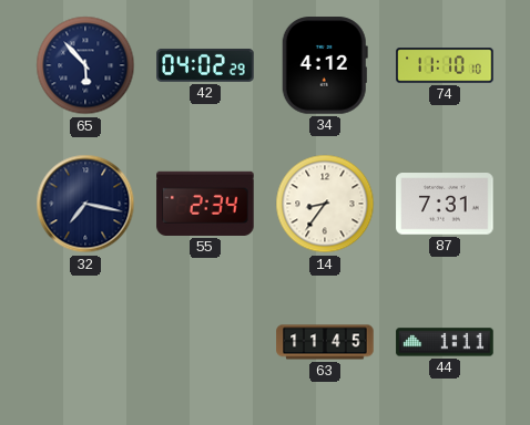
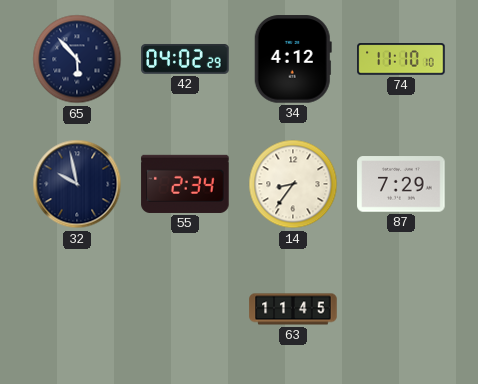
32: 7:17 -> 9:58
87: 7:31 -> 7:29
44: 1:11 -> none
